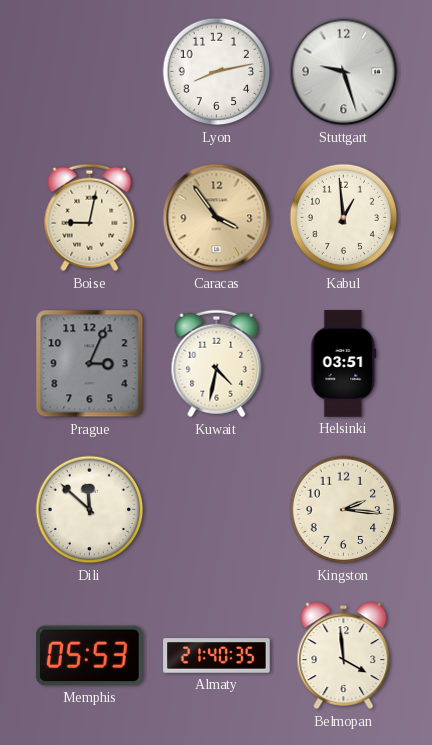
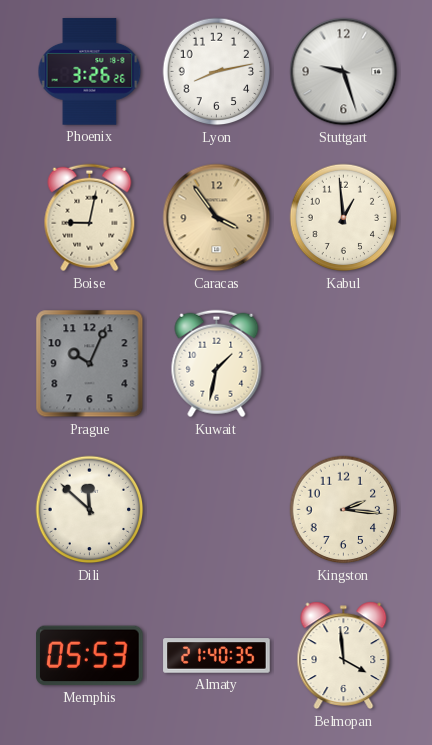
Phoenix: none -> 3:26
Prague: 3:04 -> 10:04
Kuwait: 4:32 -> 1:32
Helsinki: 03:51 -> none
